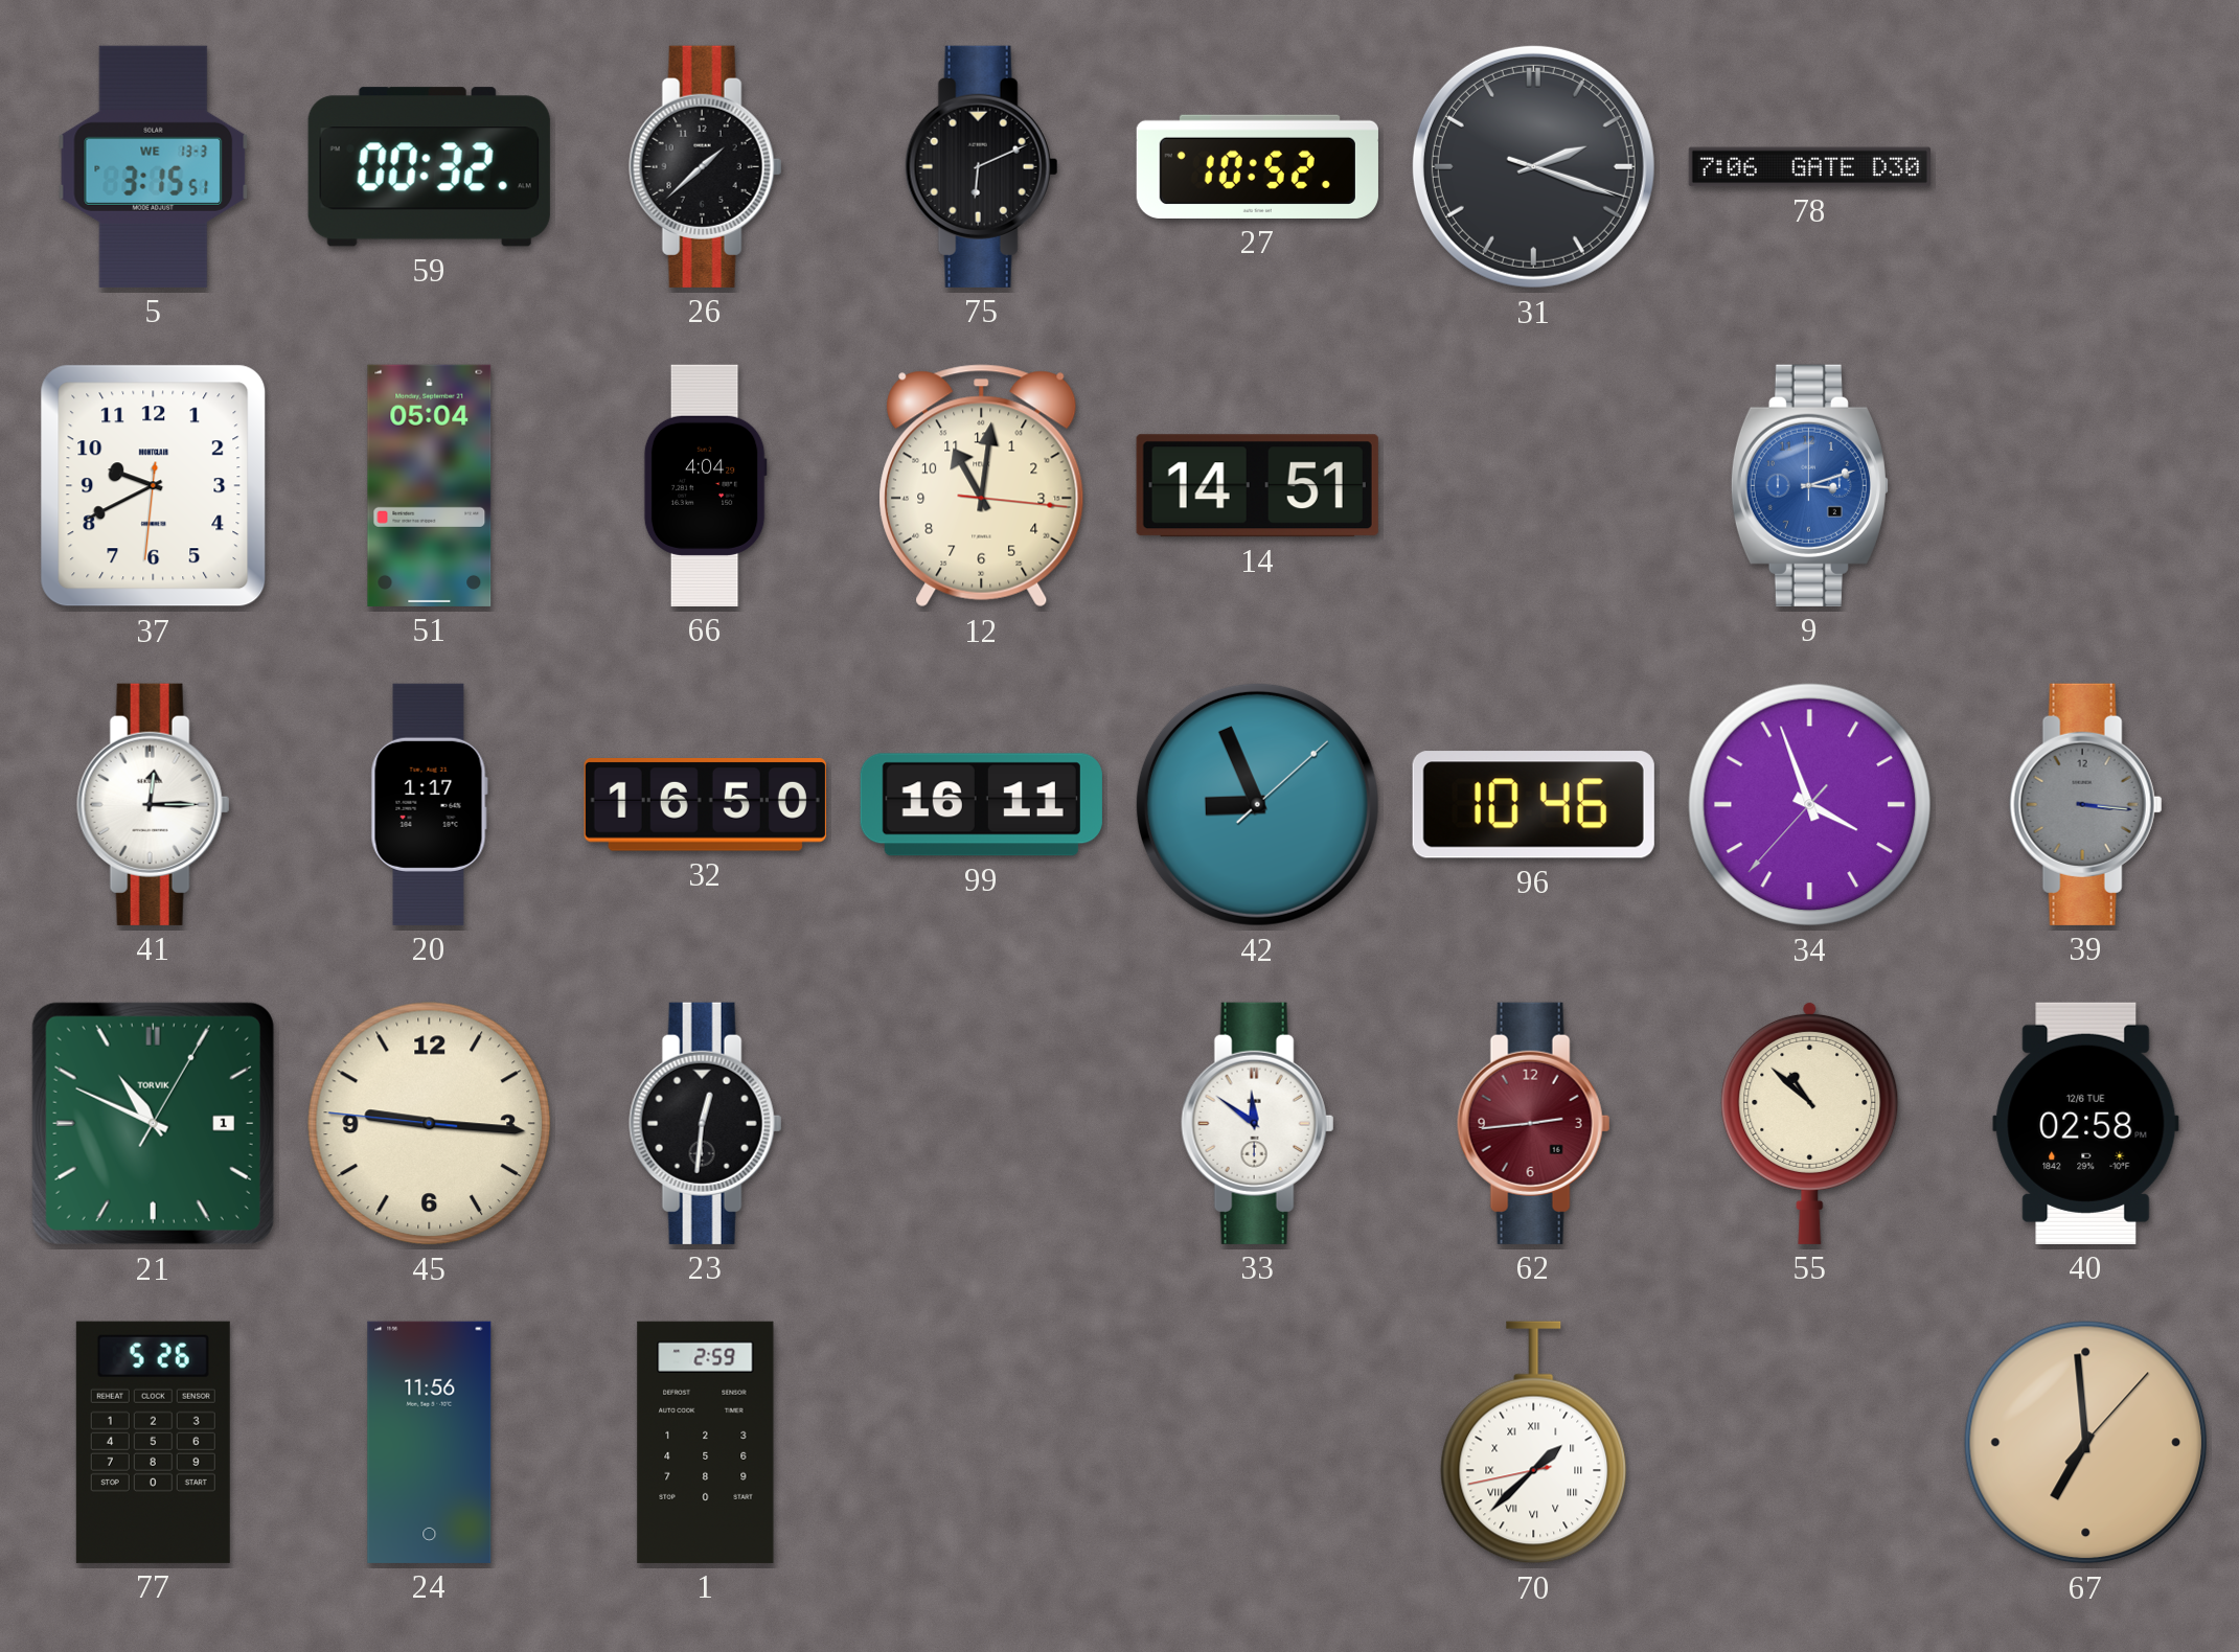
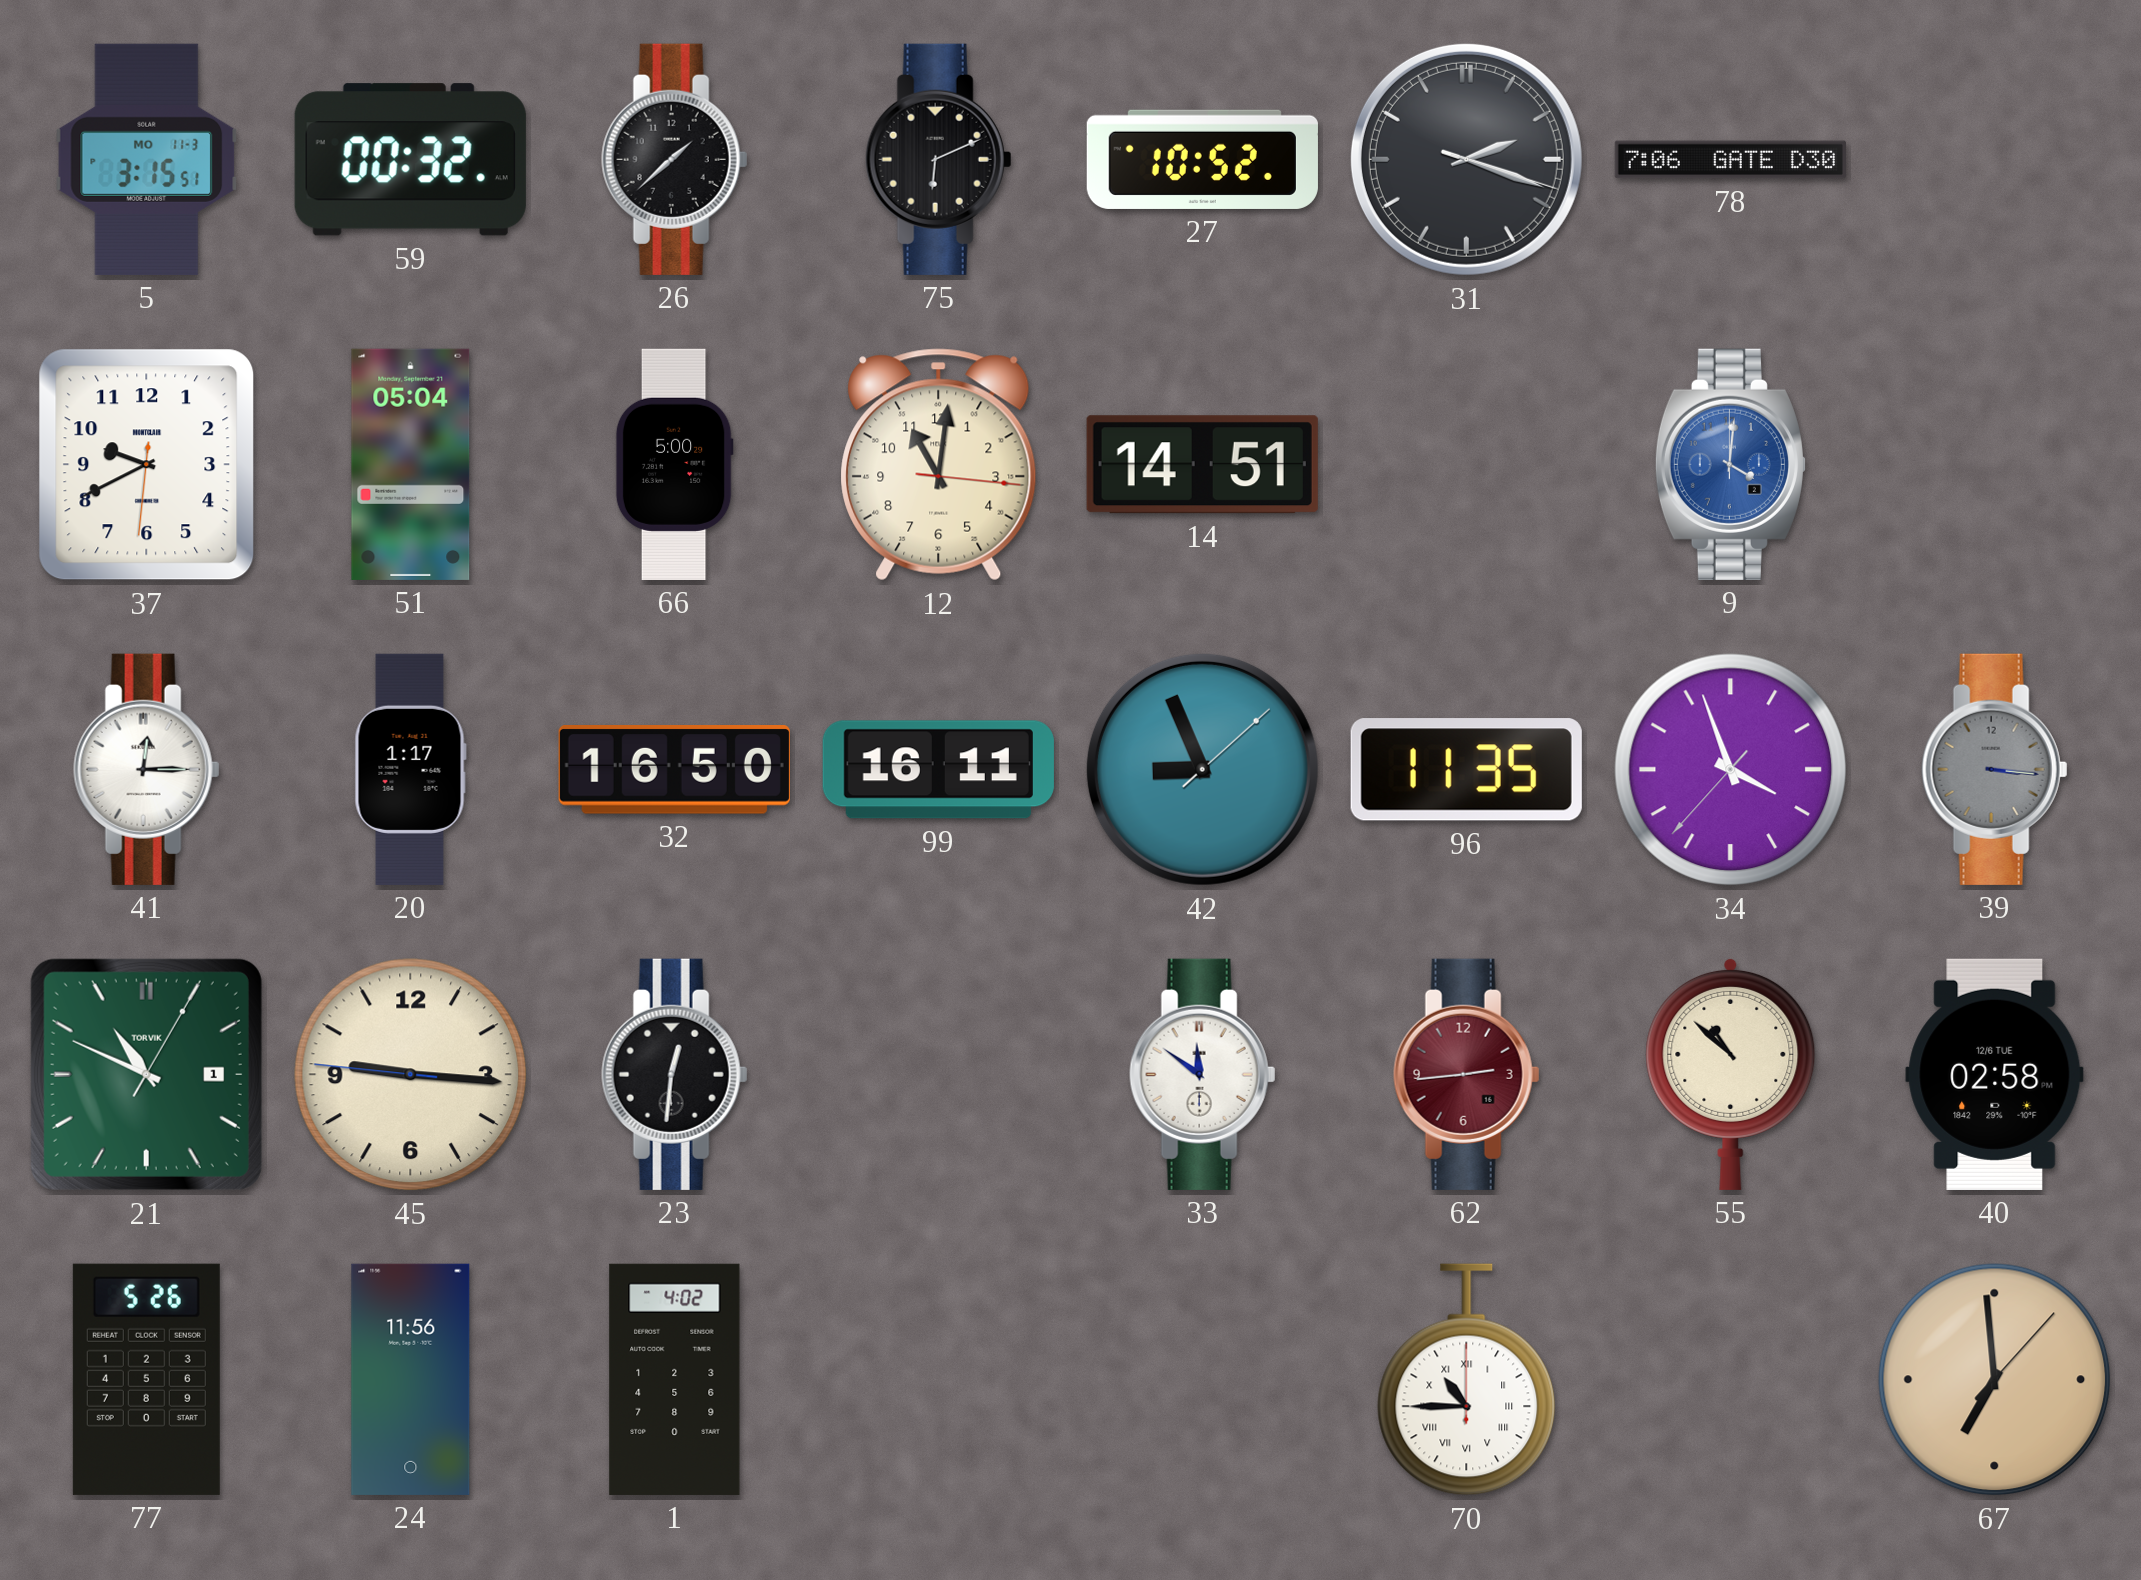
5 date: WE 13-3 -> MO 11-3
66: 4:04 -> 5:00
9: 3:12 -> 4:01
96: 10:46 -> 11:35
1: 2:59 -> 4:02
70: 1:37 -> 10:45
